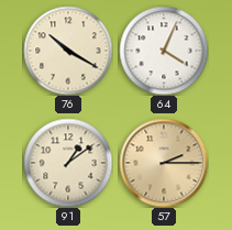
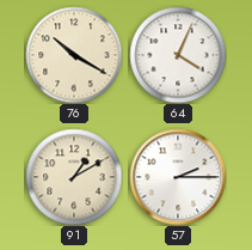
91: 1:09 -> 1:10
57 dial: champagne -> white
